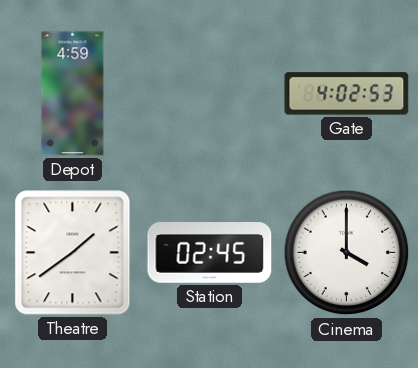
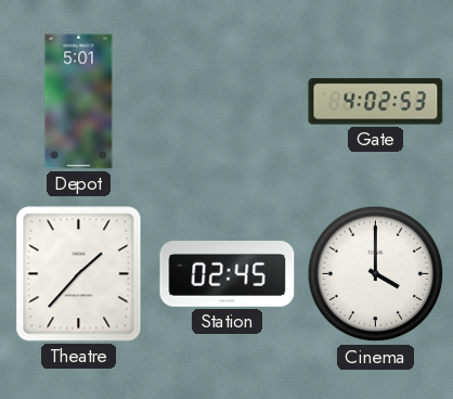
Depot: 4:59 -> 5:01
Theatre: 1:39 -> 1:37
